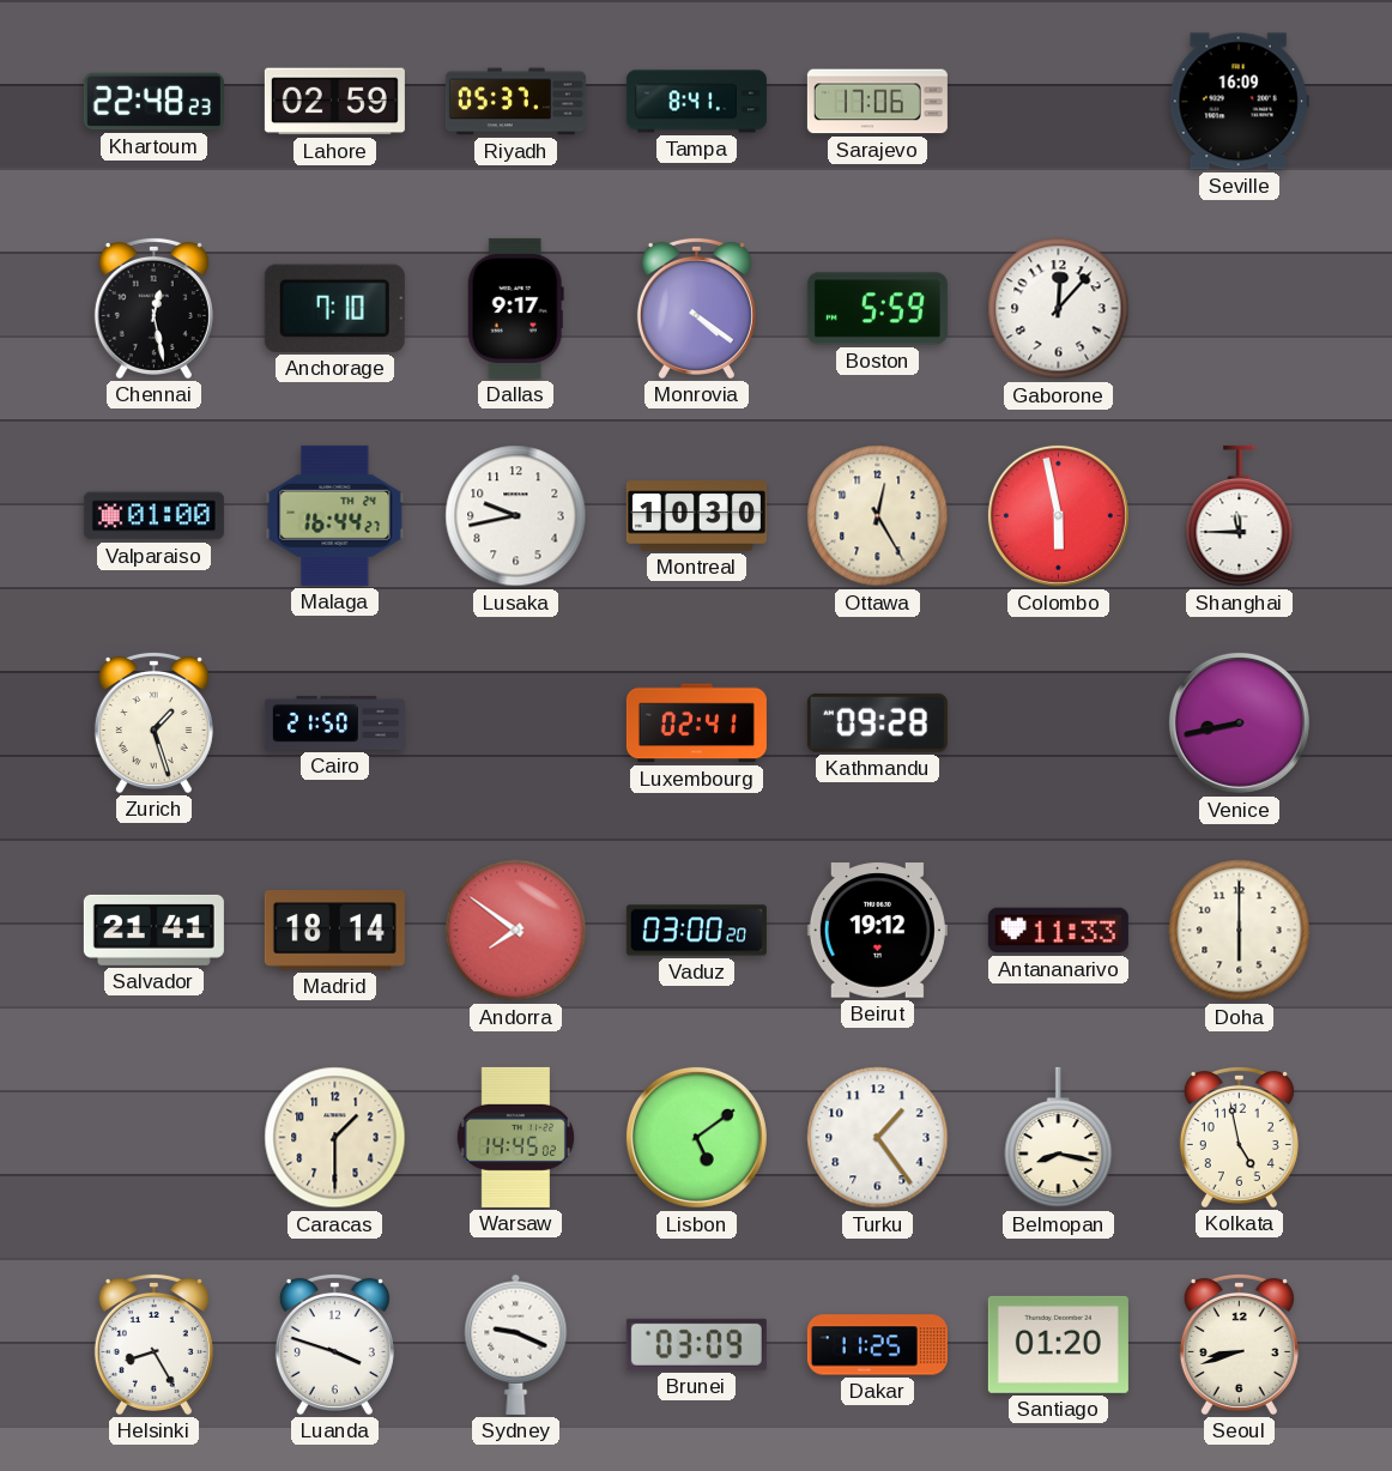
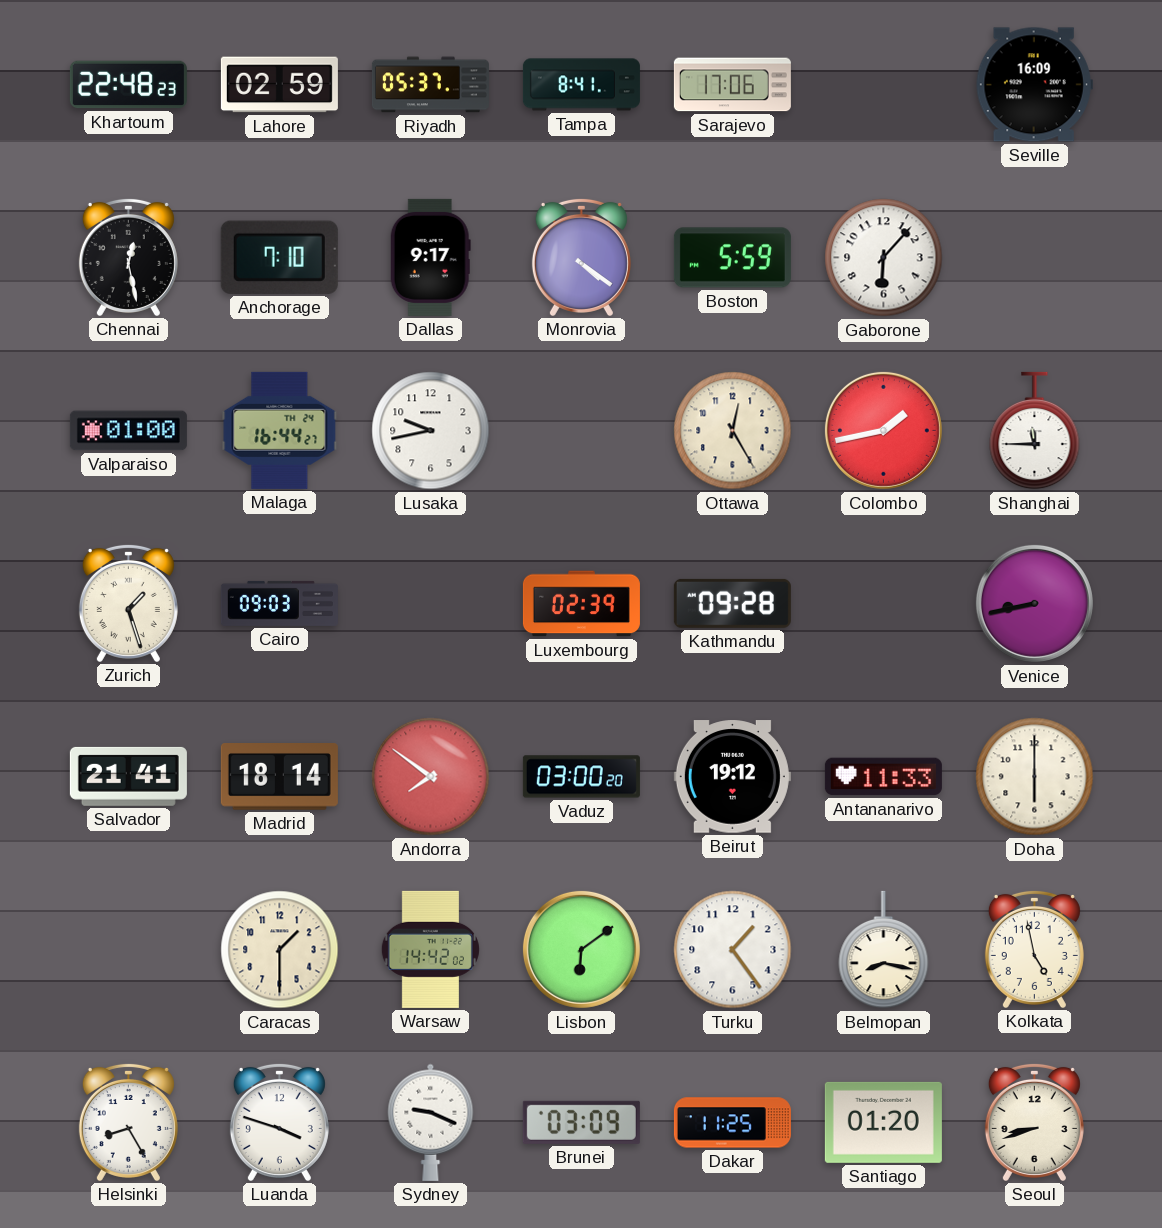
Gaborone: 12:07 -> 6:07
Montreal: 10:30 -> none
Colombo: 5:58 -> 1:43
Cairo: 21:50 -> 09:03
Luxembourg: 02:41 -> 02:39
Warsaw: 14:45 -> 14:42
Lisbon: 5:09 -> 6:09
